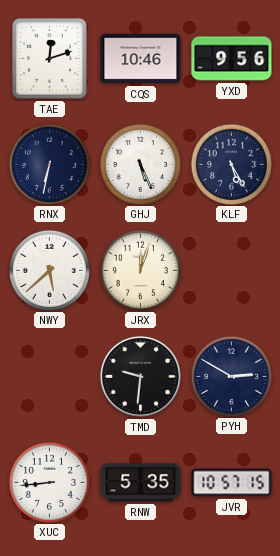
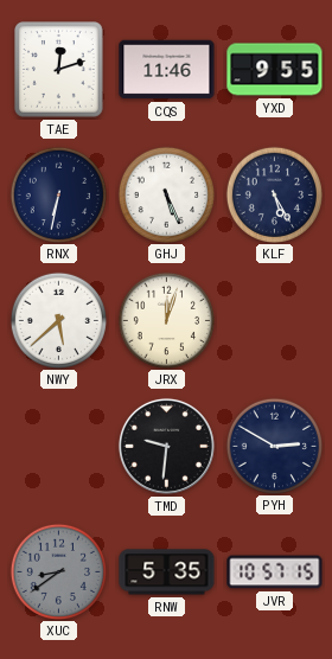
CQS: 10:46 -> 11:46
YXD: 9:56 -> 9:55
XUC: 8:44 -> 8:39
XUC dial: white -> grey
